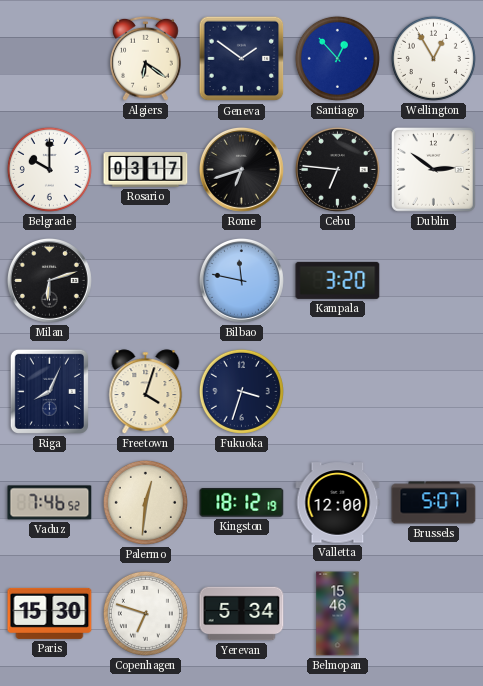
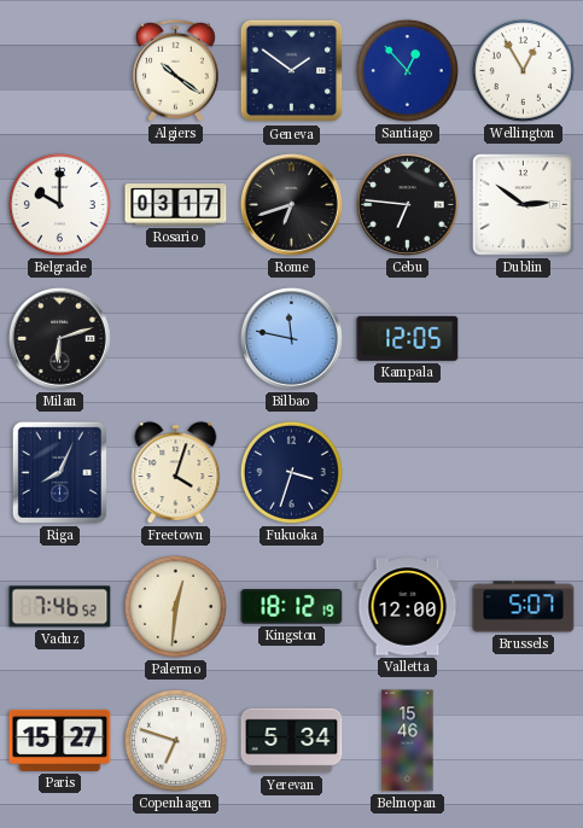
Algiers: 6:21 -> 10:21
Kampala: 3:20 -> 12:05
Paris: 15:30 -> 15:27
